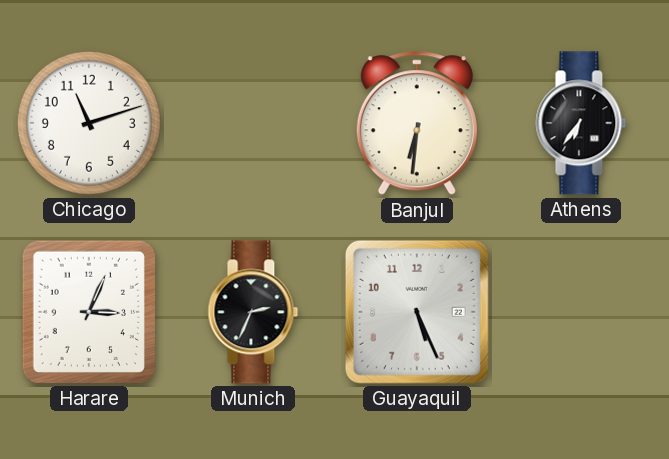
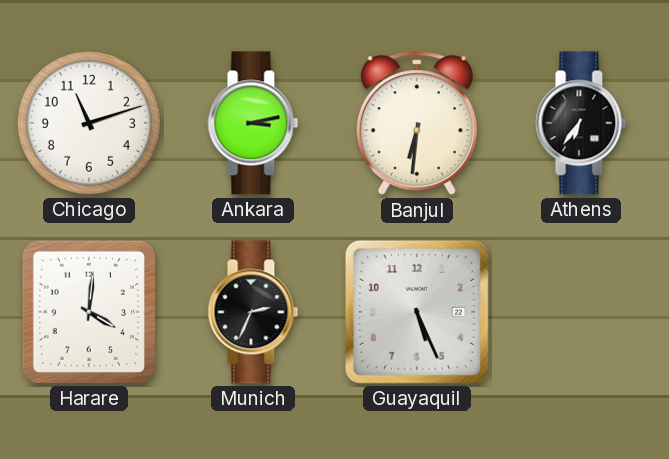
Ankara: none -> 3:13
Harare: 3:04 -> 4:01
